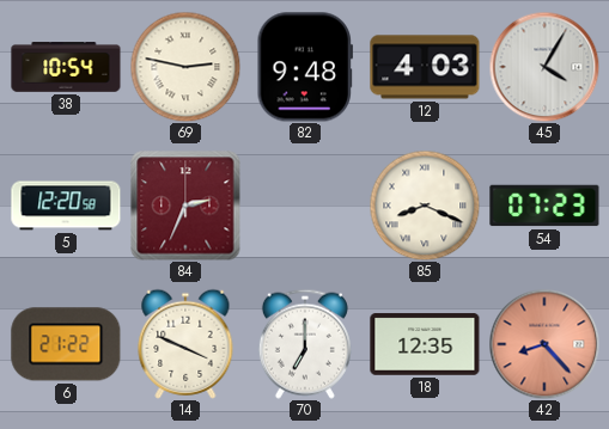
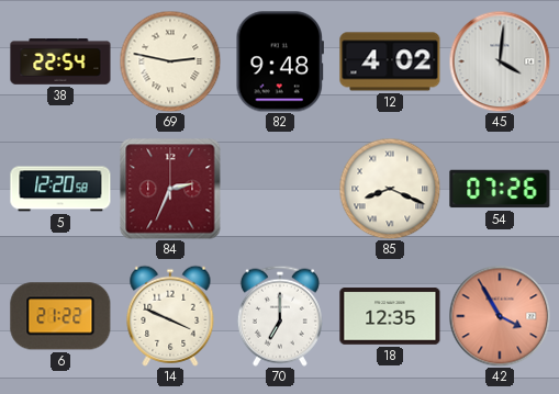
38: 10:54 -> 22:54
12: 4:03 -> 4:02
45: 4:05 -> 4:01
54: 07:23 -> 07:26
42: 8:23 -> 3:55
